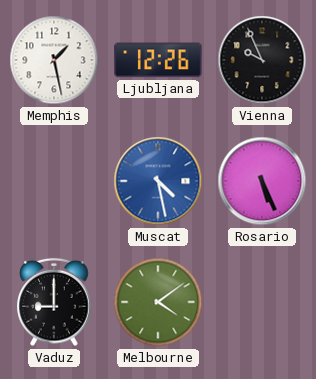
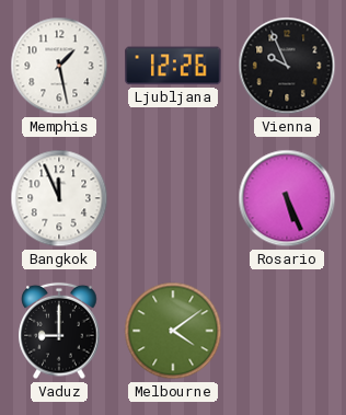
Bangkok: none -> 11:56
Muscat: 4:28 -> none
